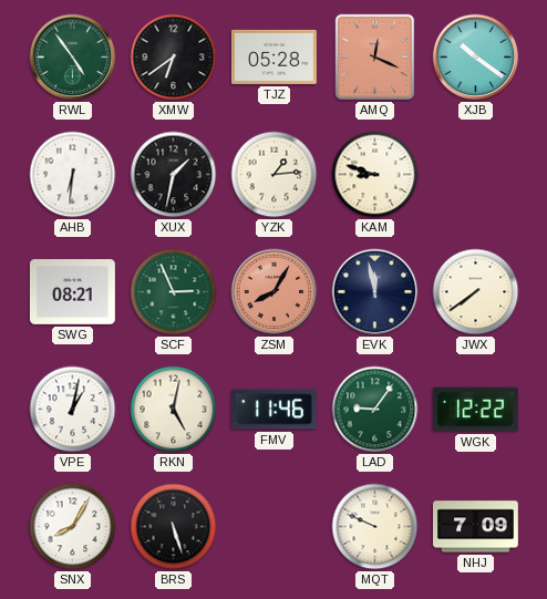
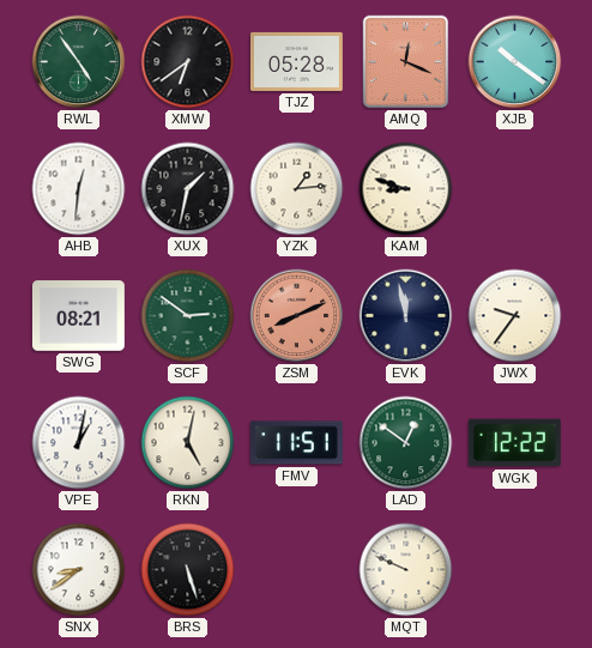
AHB: 6:31 -> 12:31
SCF: 2:56 -> 2:51
ZSM: 8:05 -> 8:11
JWX: 7:39 -> 9:36
FMV: 11:46 -> 11:51
LAD: 9:06 -> 12:51
SNX: 8:05 -> 8:39
NHJ: 7:09 -> none
